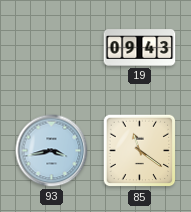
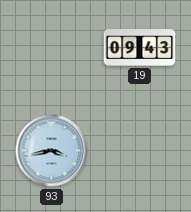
85: 11:21 -> none
